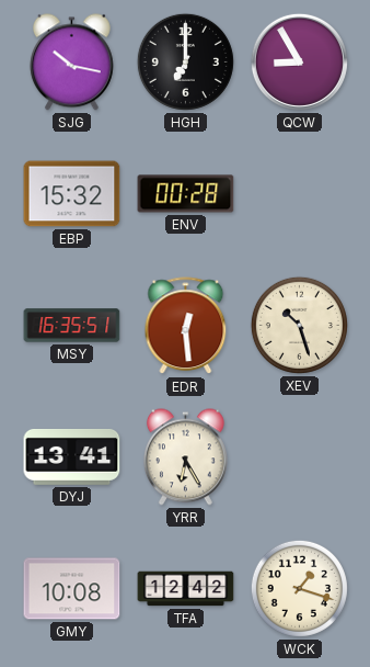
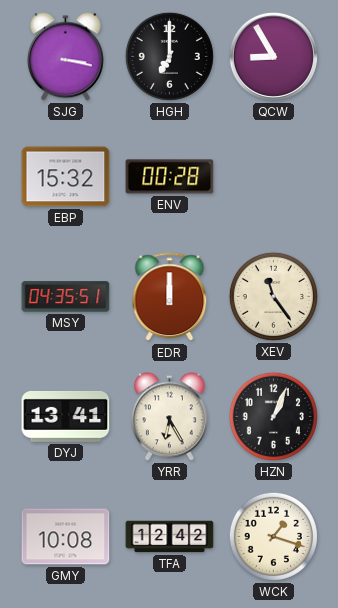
SJG: 10:17 -> 3:17
MSY: 16:35 -> 04:35
EDR: 12:29 -> 12:00
XEV: 10:27 -> 11:24
HZN: none -> 1:04
